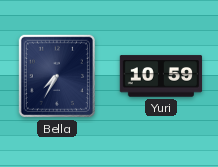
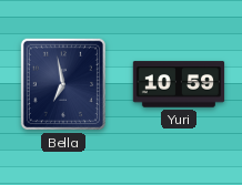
Bella: 7:35 -> 6:58
